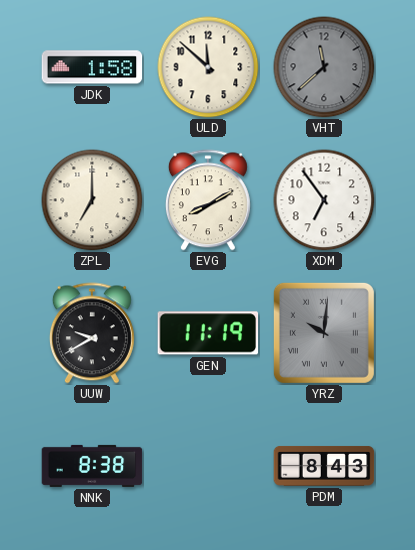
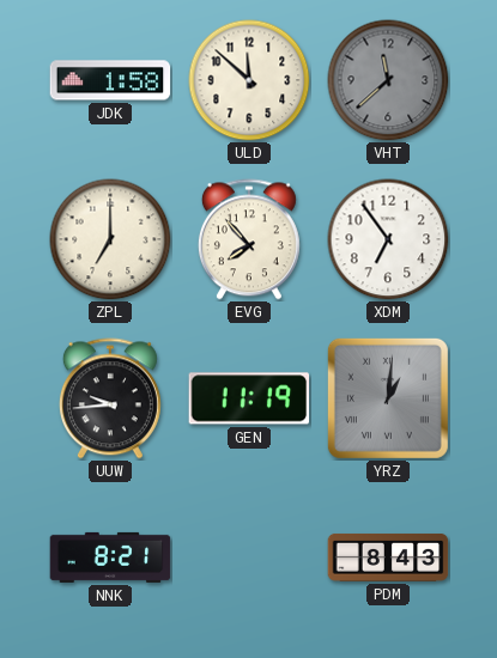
EVG: 8:10 -> 7:53
UUW: 9:40 -> 9:44
YRZ: 10:01 -> 1:01
NNK: 8:38 -> 8:21
